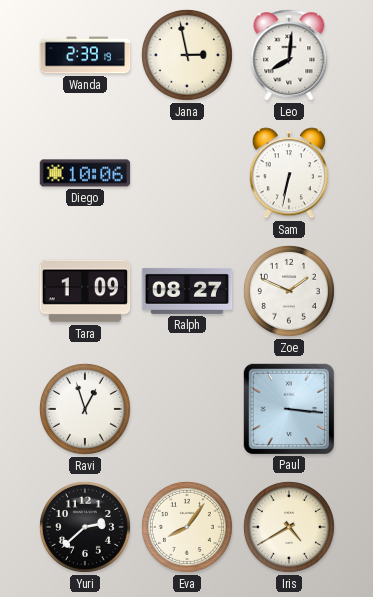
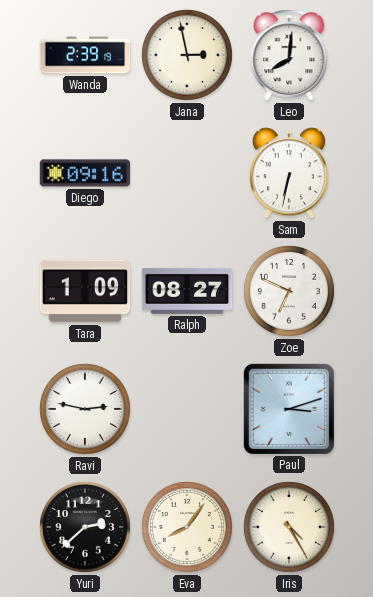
Diego: 10:06 -> 09:16
Zoe: 1:49 -> 6:49
Ravi: 12:57 -> 2:47
Paul: 3:16 -> 3:12
Iris: 4:40 -> 4:25
